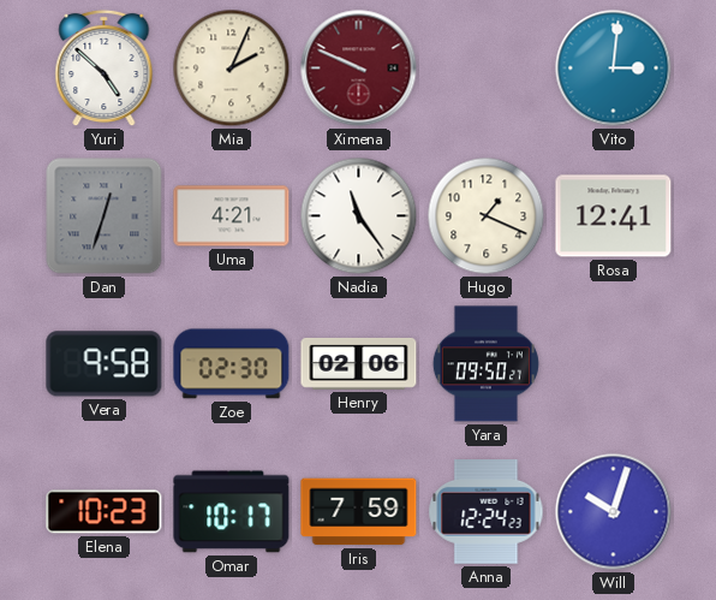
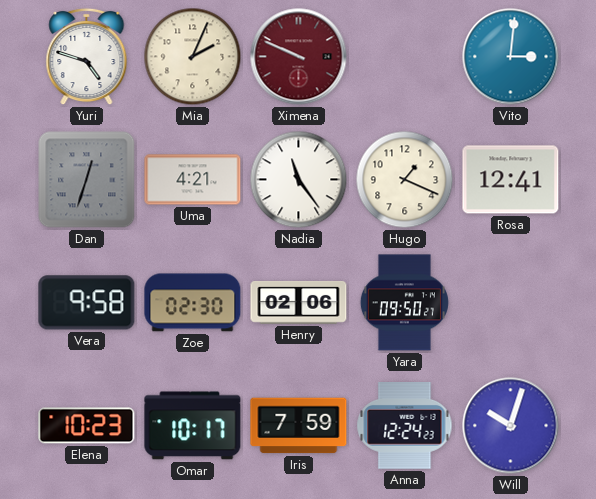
Yuri: 4:52 -> 4:48
